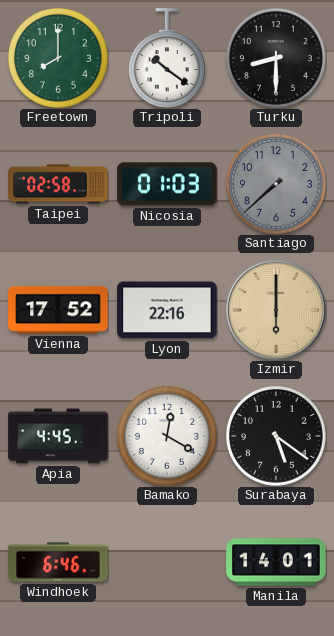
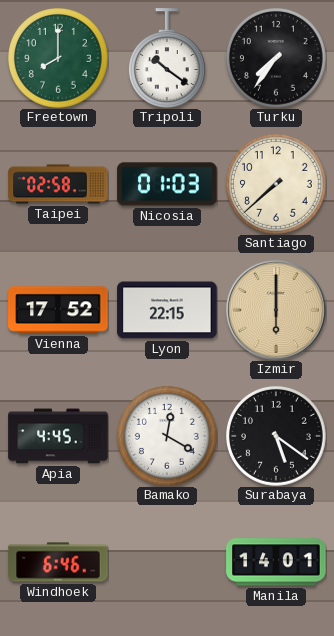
Turku: 8:30 -> 7:36
Santiago dial: grey -> cream
Lyon: 22:16 -> 22:15
